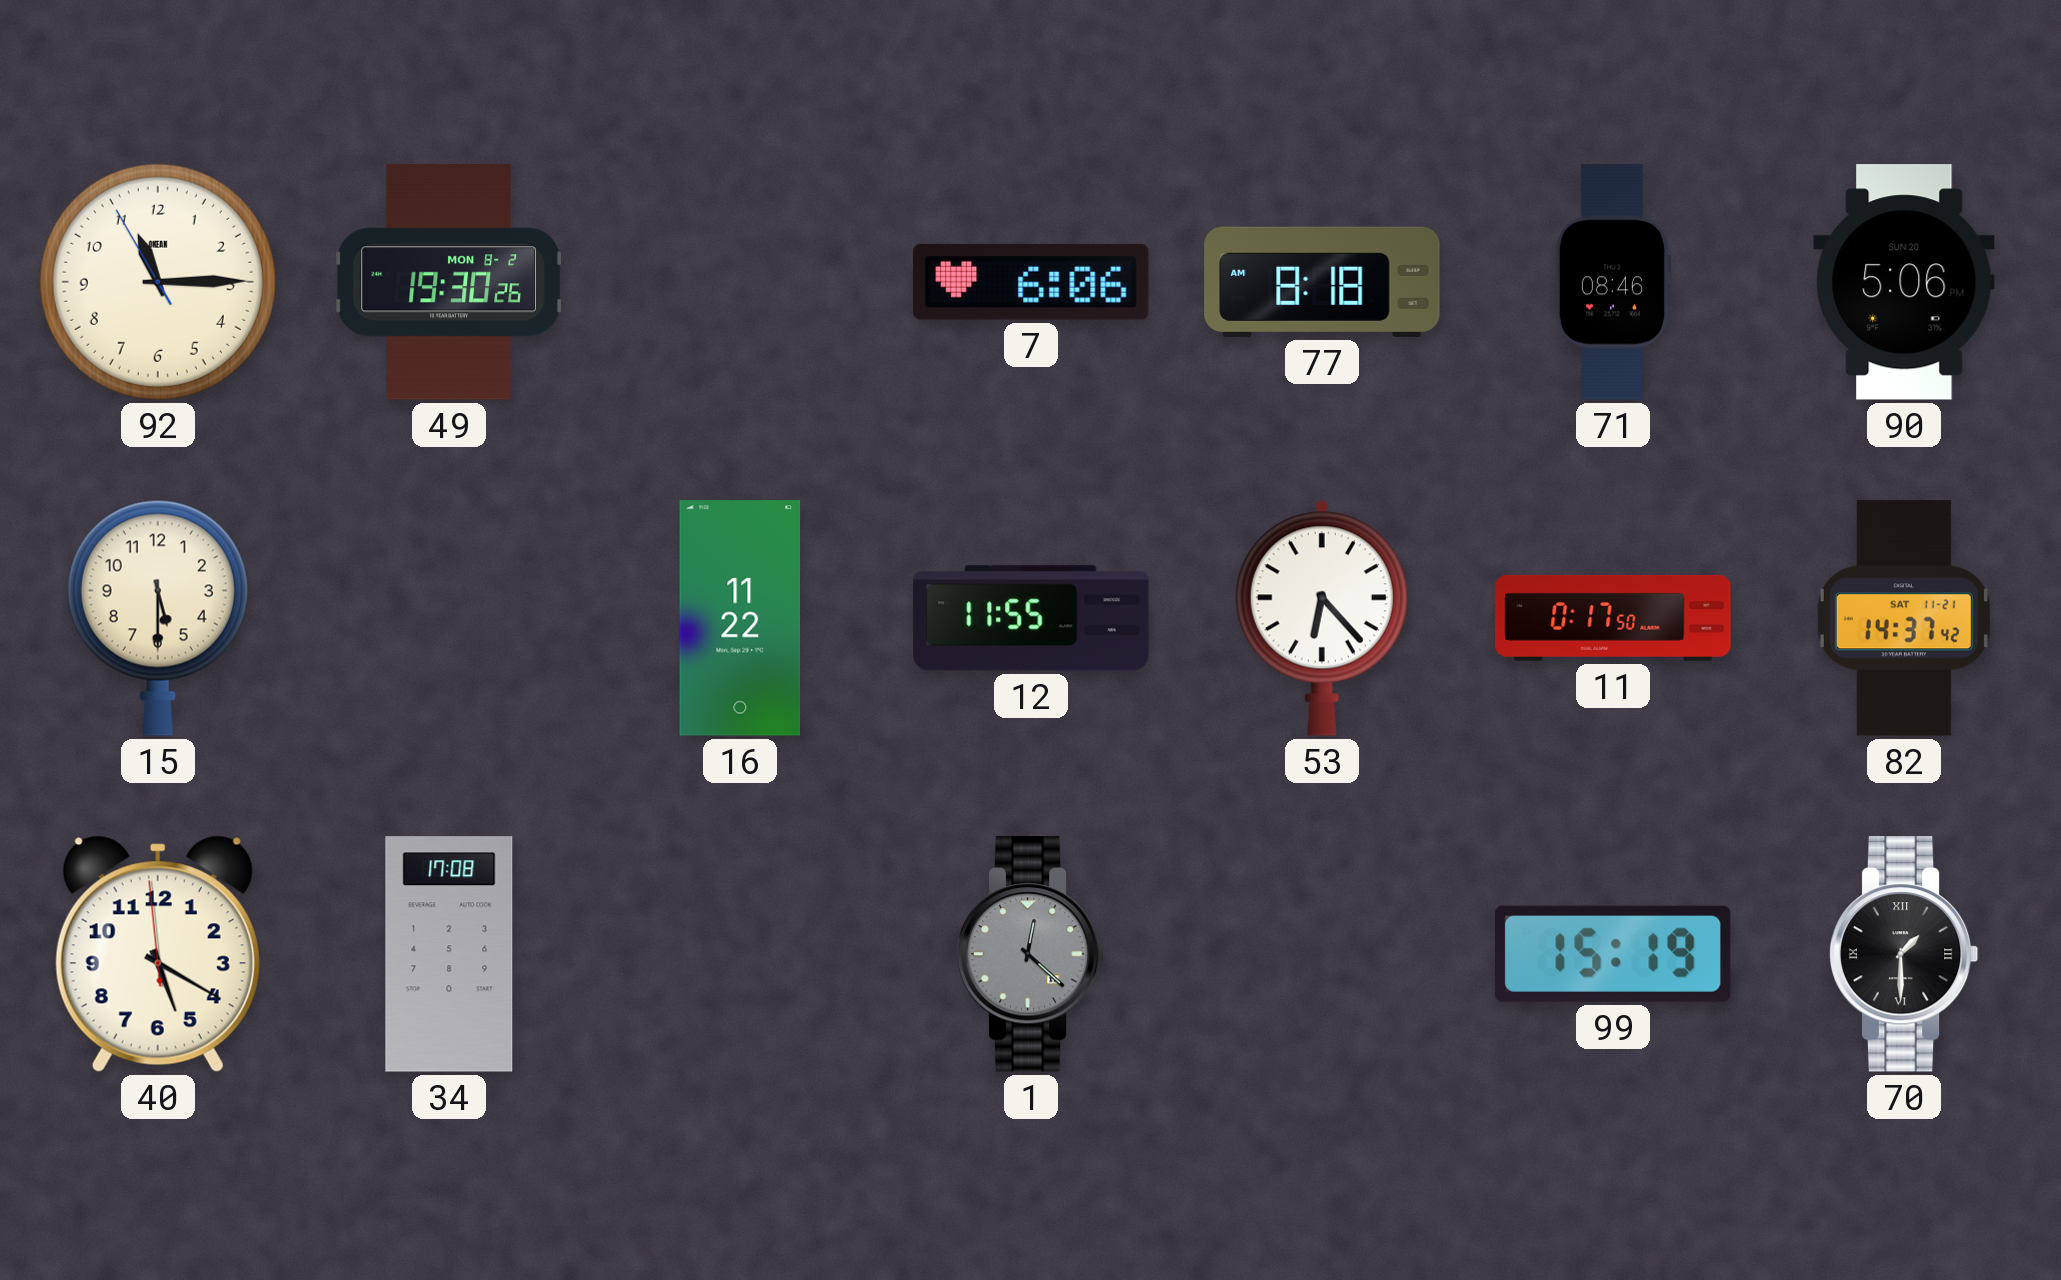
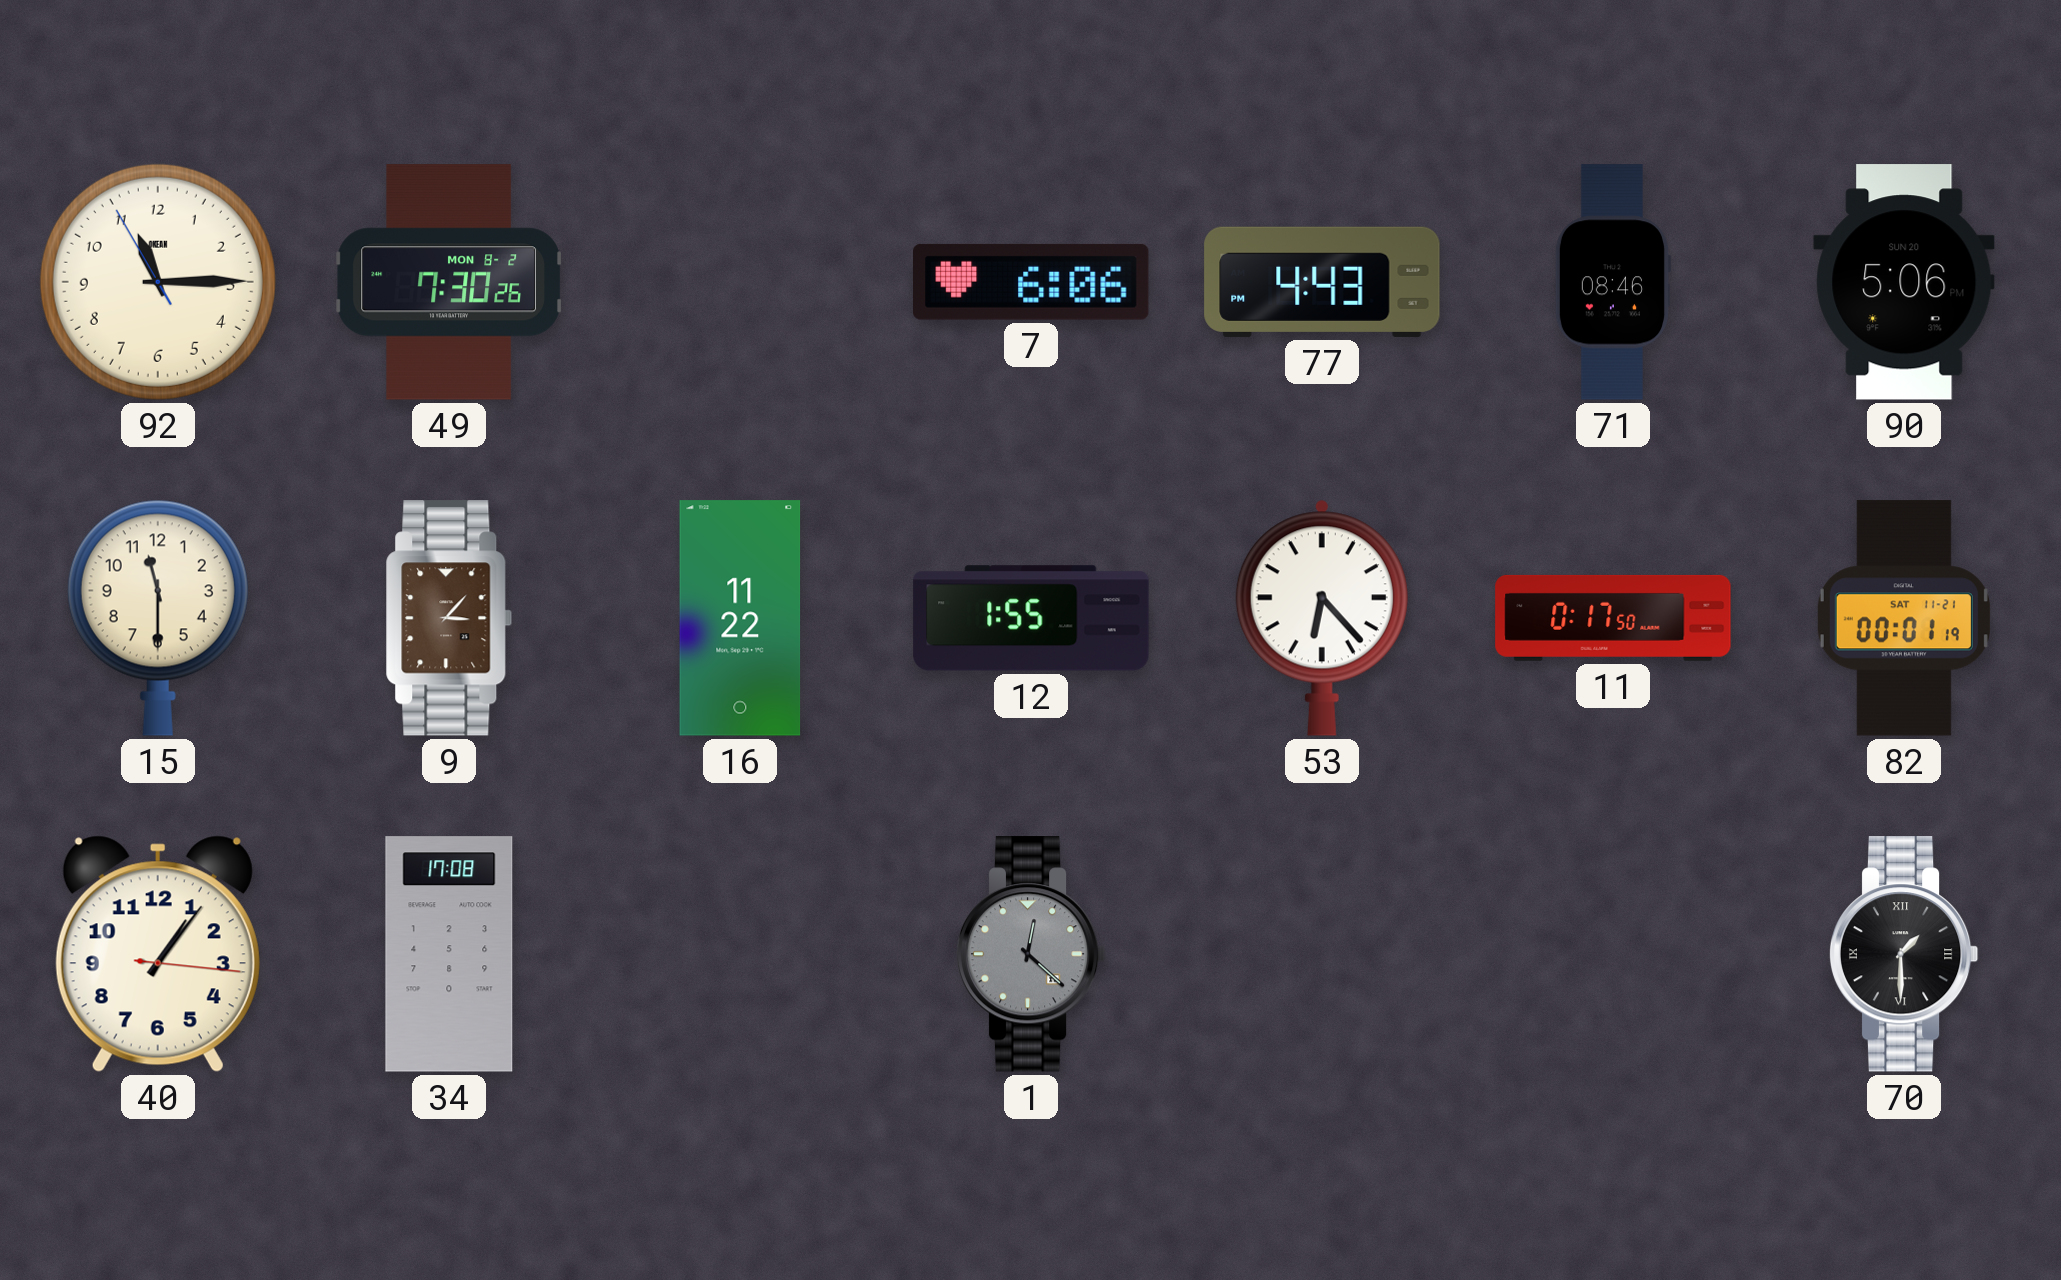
49: 19:30 -> 7:30
77: 8:18 -> 4:43
15: 5:30 -> 11:30
9: none -> 3:07
12: 11:55 -> 1:55
82: 14:37 -> 00:01
40: 5:19 -> 1:06
99: 15:19 -> none
